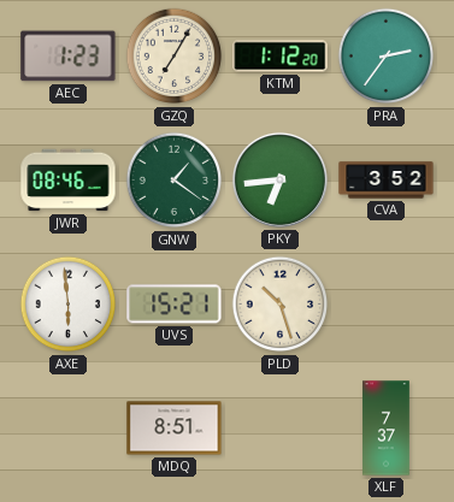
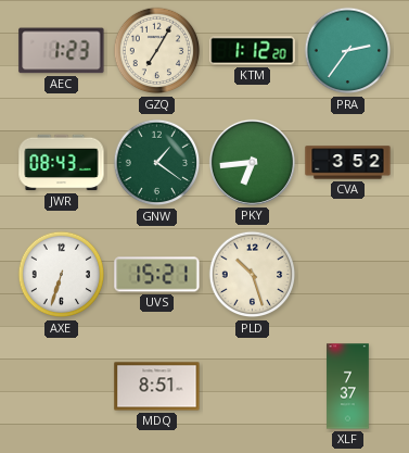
JWR: 08:46 -> 08:43
AXE: 5:59 -> 6:33
